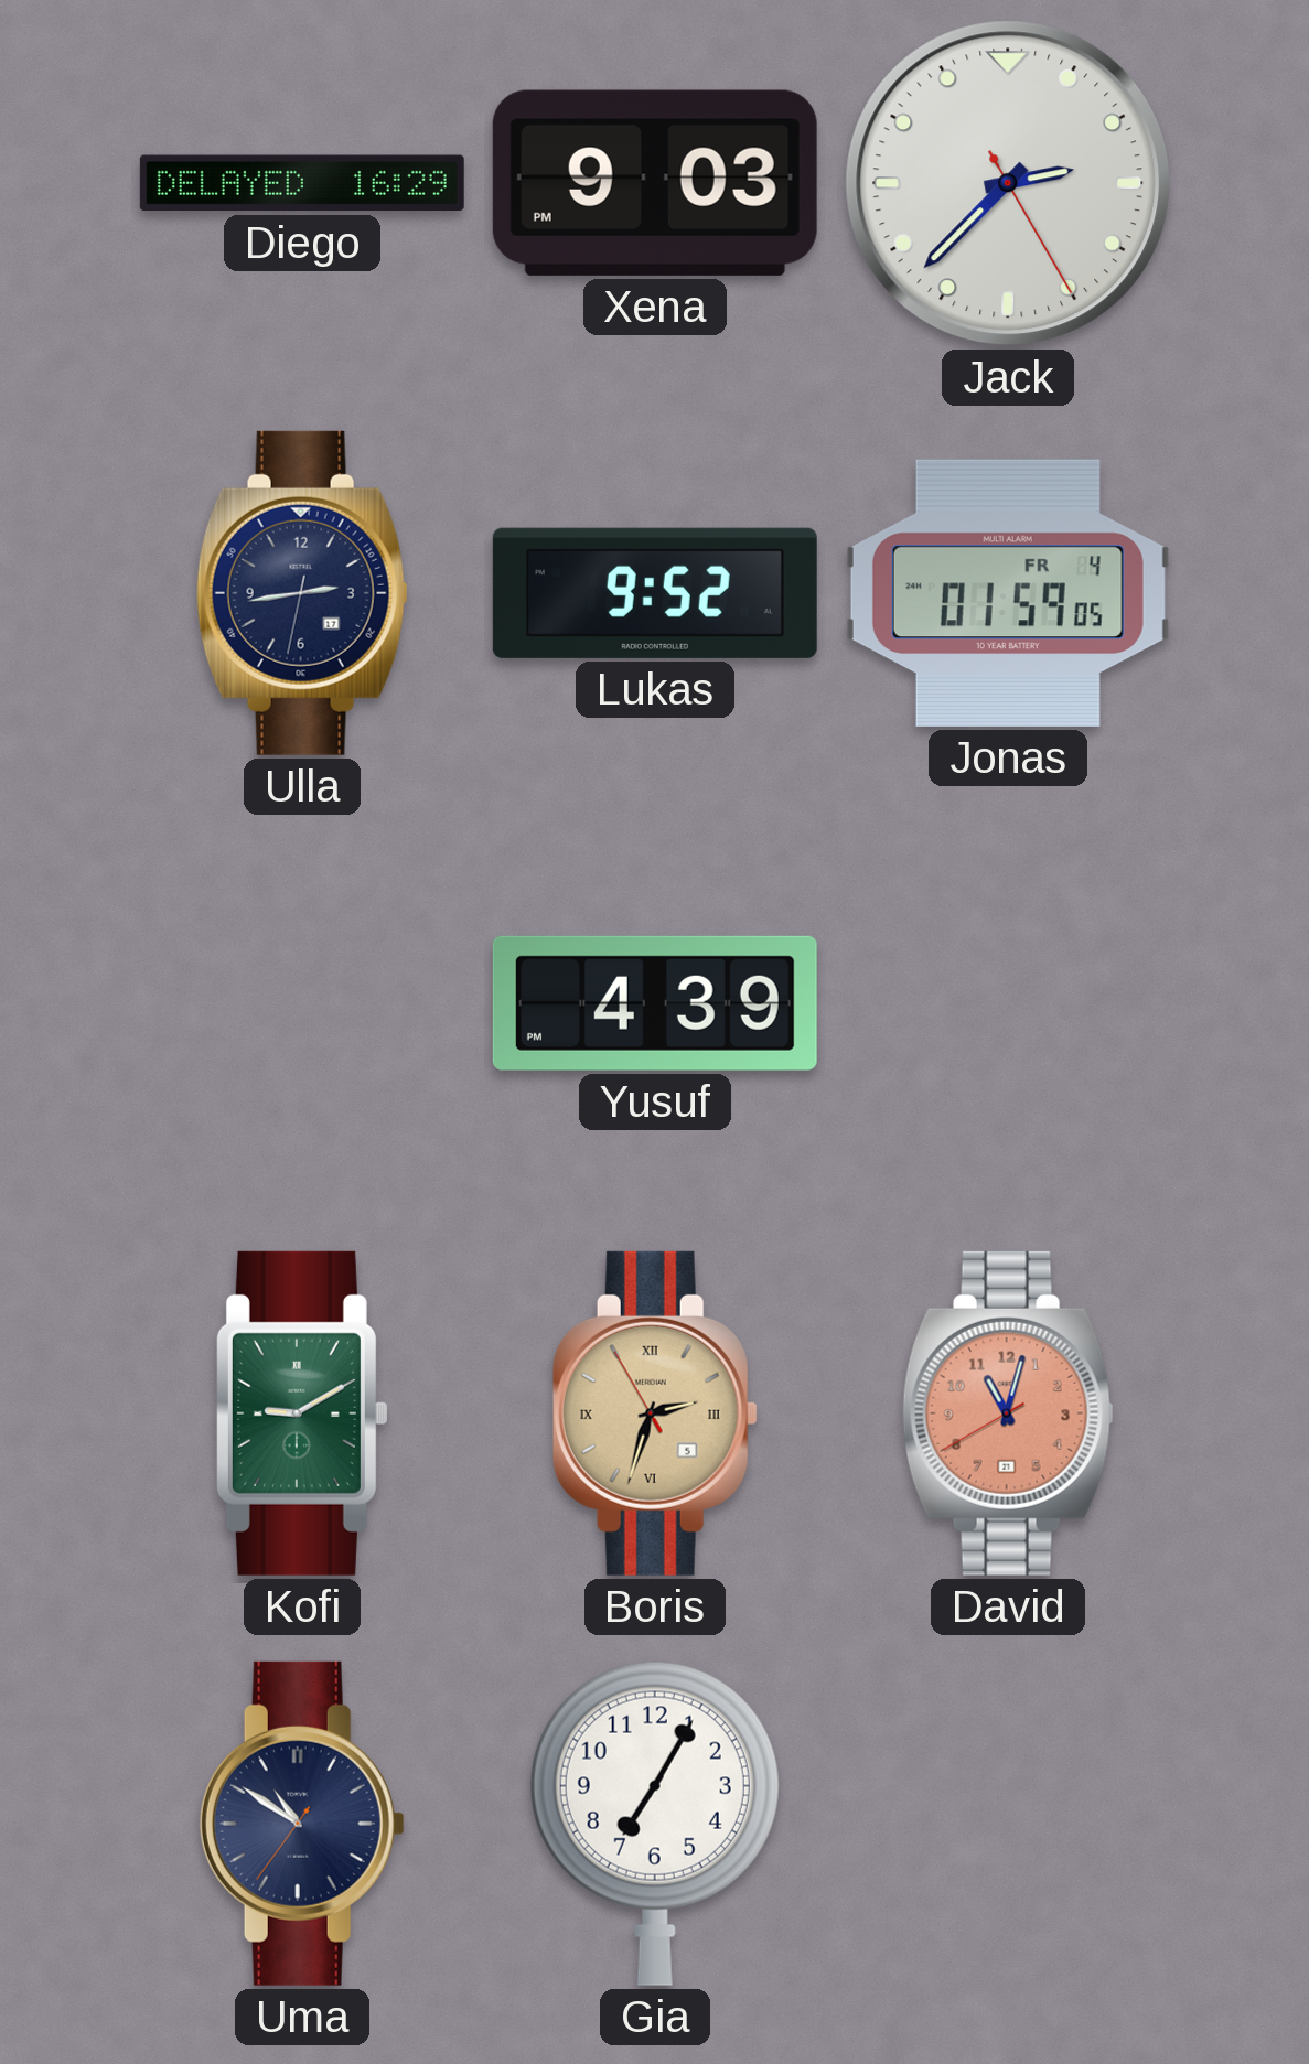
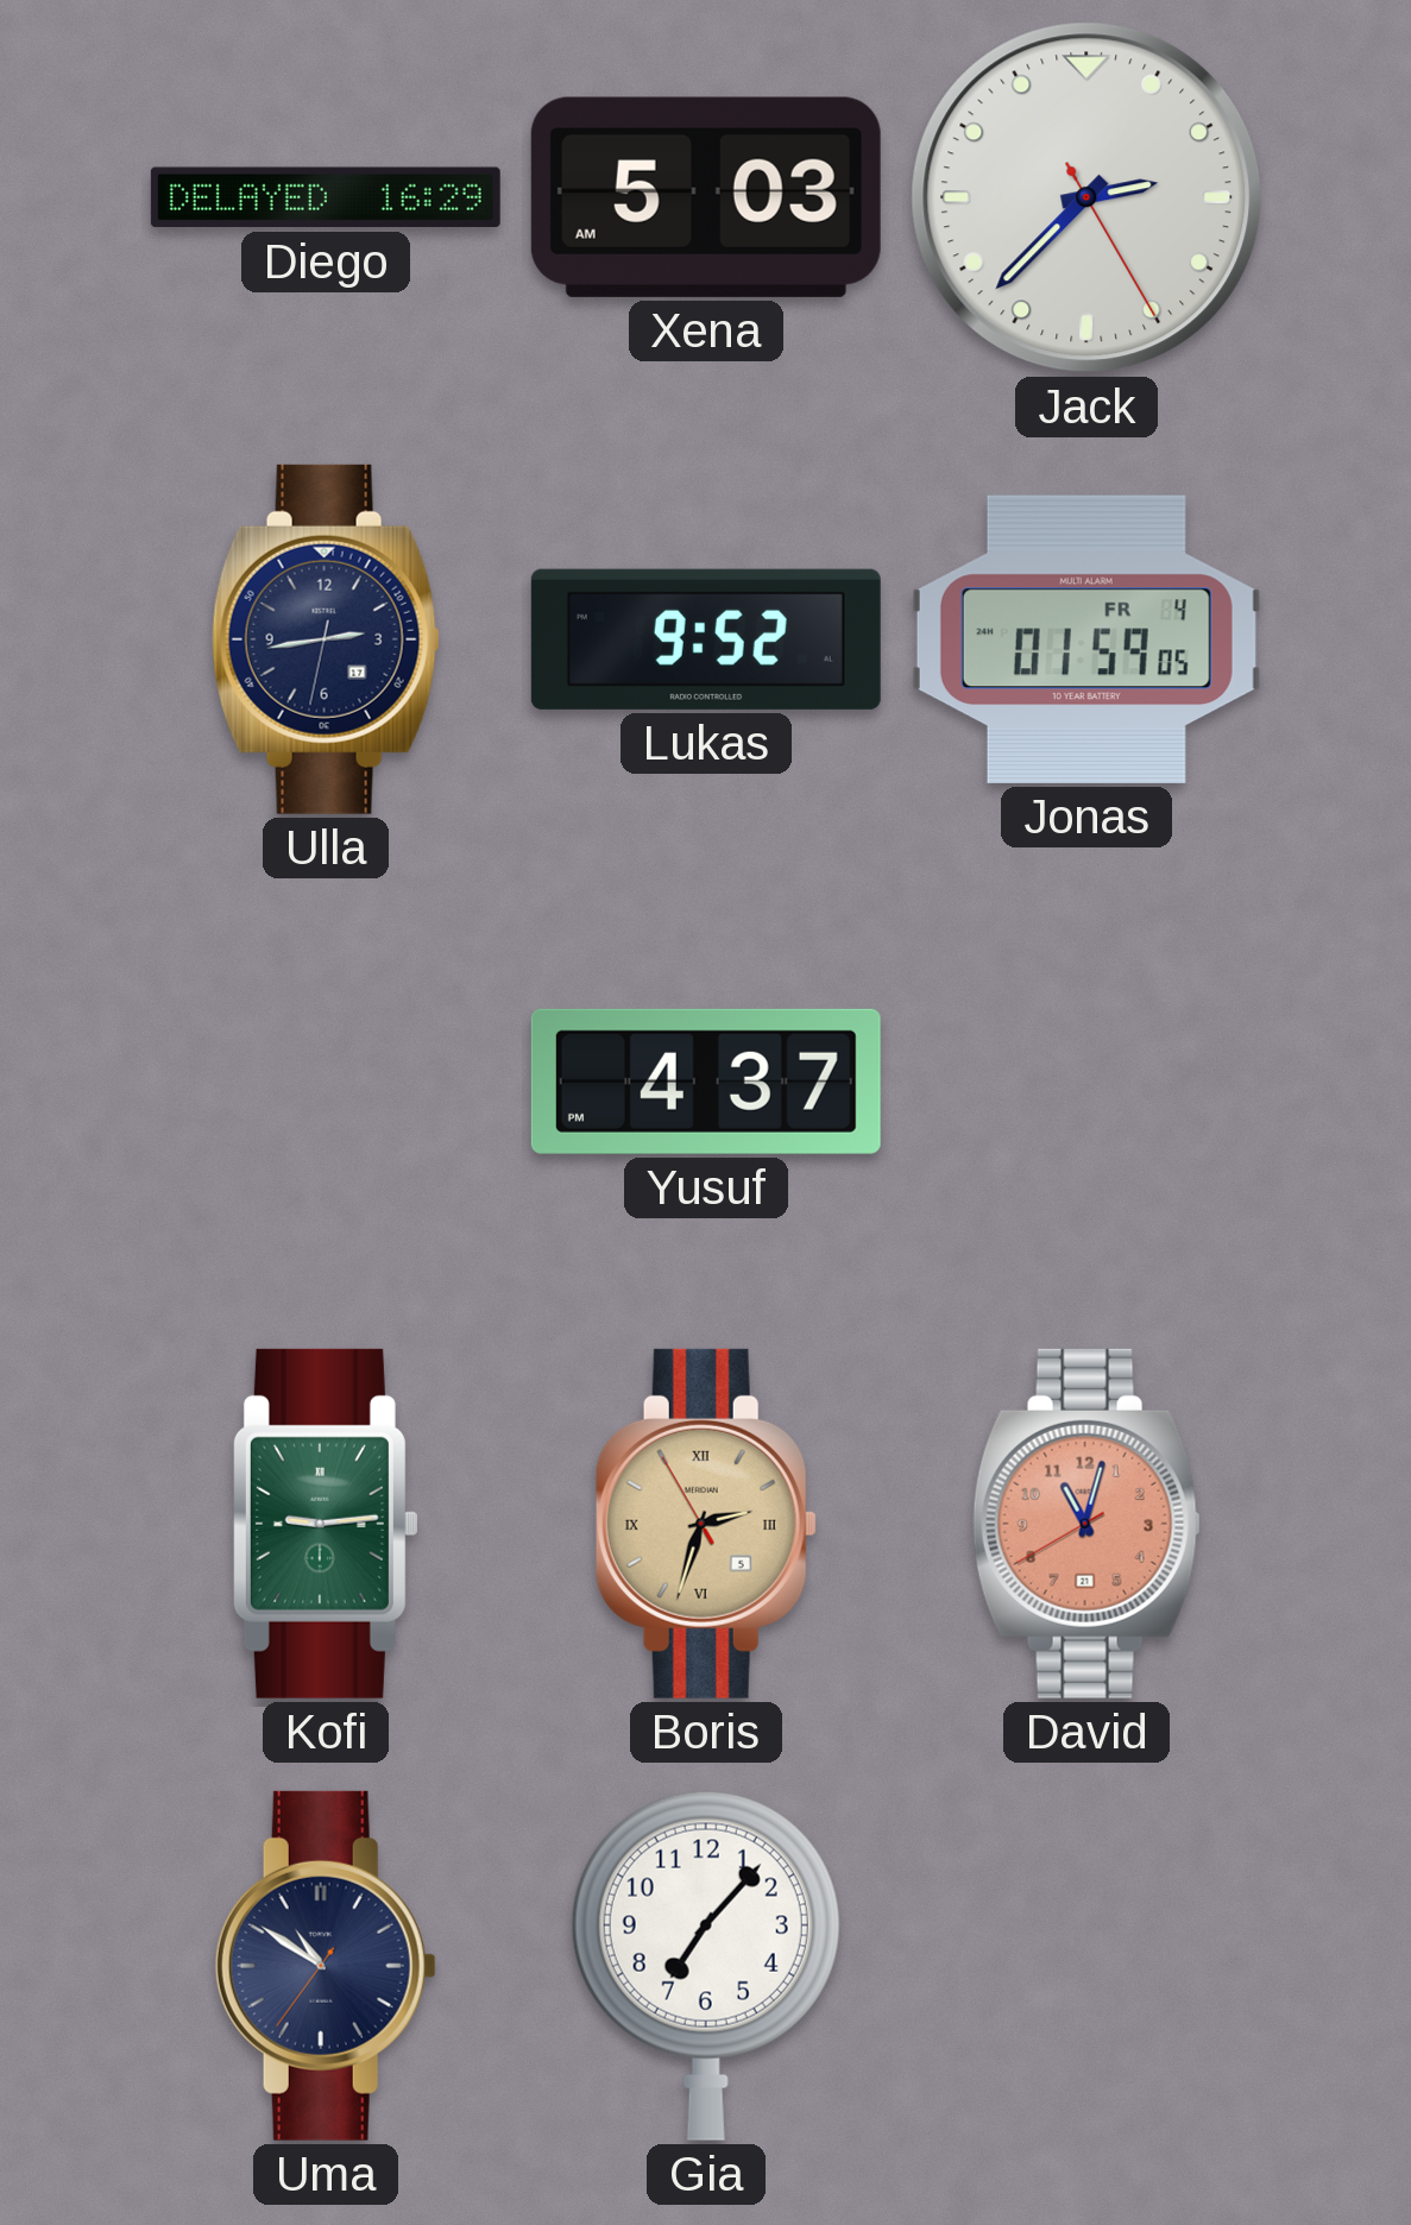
Xena: 9:03 -> 5:03
Yusuf: 4:39 -> 4:37
Kofi: 9:10 -> 9:14
Gia: 7:05 -> 7:07
